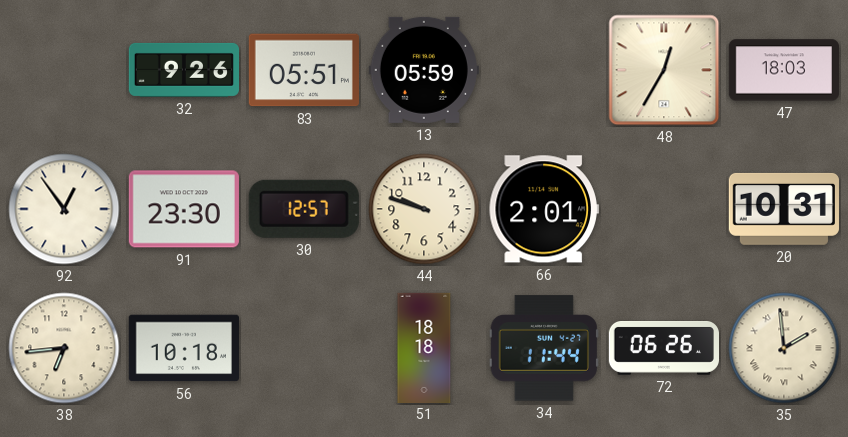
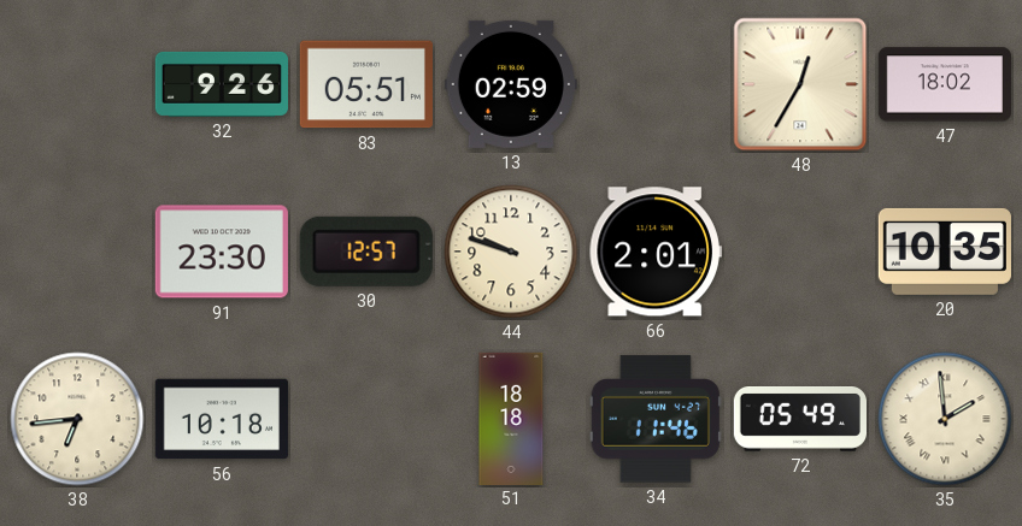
13: 05:59 -> 02:59
47: 18:03 -> 18:02
92: 12:54 -> none
20: 10:31 -> 10:35
34: 11:44 -> 11:46
72: 06:26 -> 05:49
